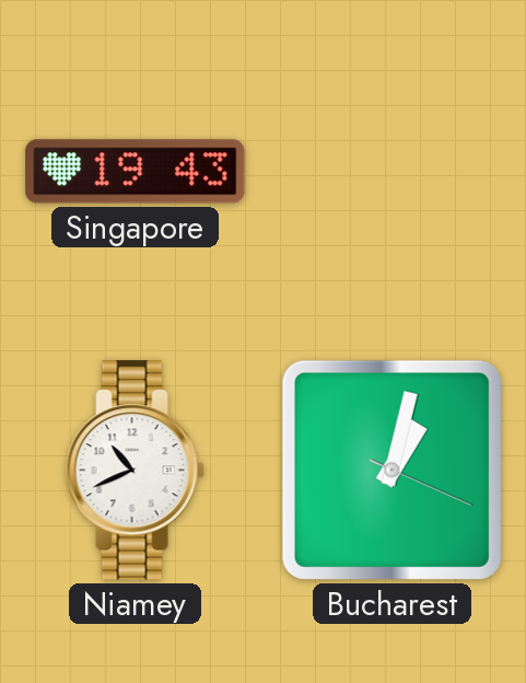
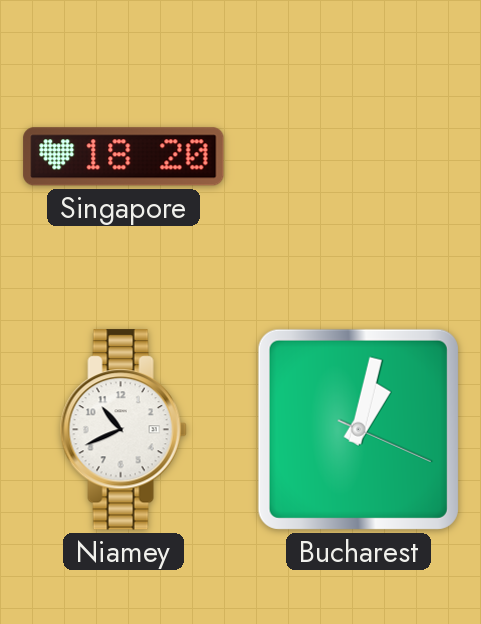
Singapore: 19:43 -> 18:20
